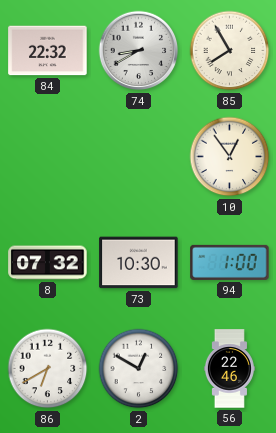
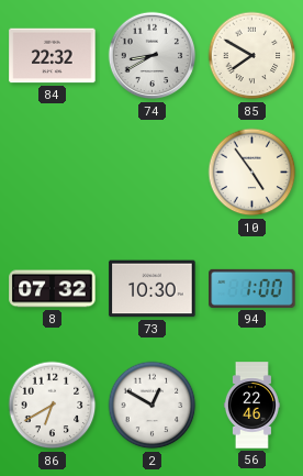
85: 7:55 -> 7:50
10: 12:54 -> 4:54
